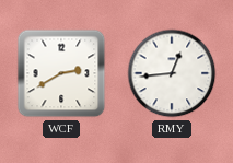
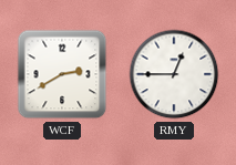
RMY: 12:44 -> 12:45
